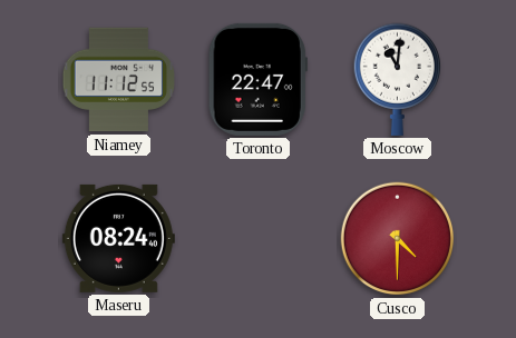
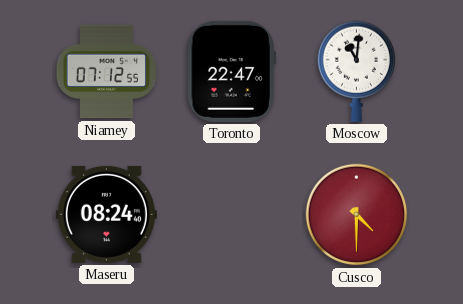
Niamey: 11:12 -> 07:12
